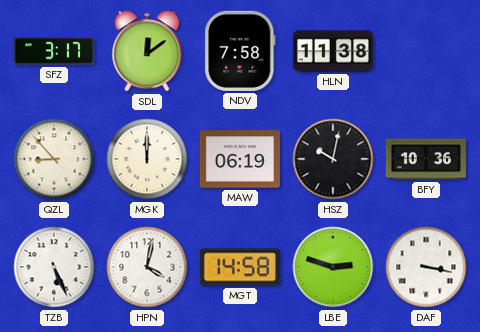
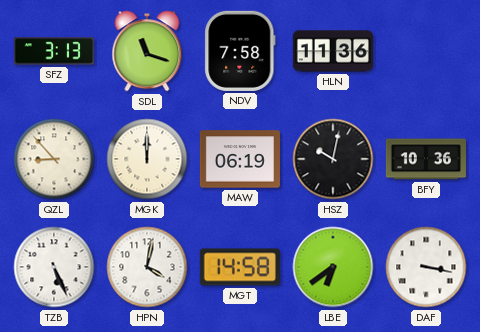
SFZ: 3:17 -> 3:13
SDL: 12:09 -> 11:18
HLN: 11:38 -> 11:36
LBE: 2:48 -> 6:39
